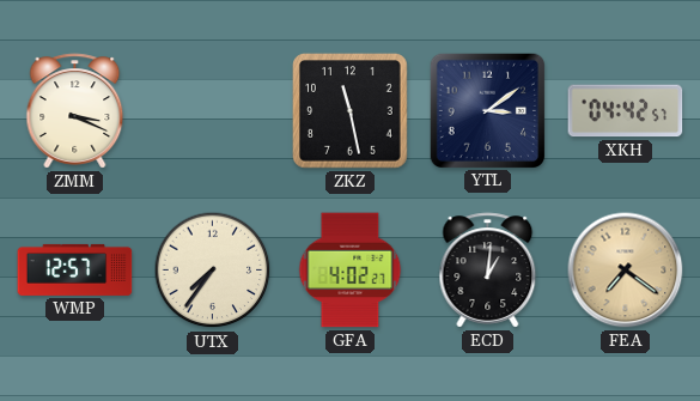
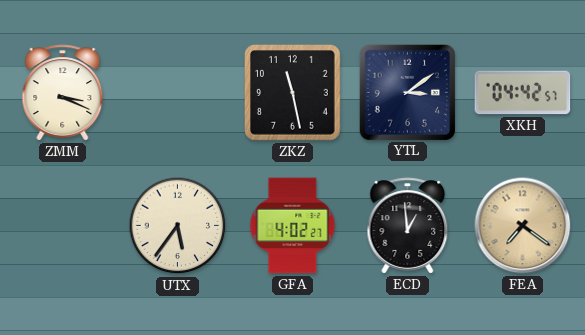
WMP: 12:57 -> none
UTX: 7:36 -> 5:36
ECD: 1:01 -> 12:59
